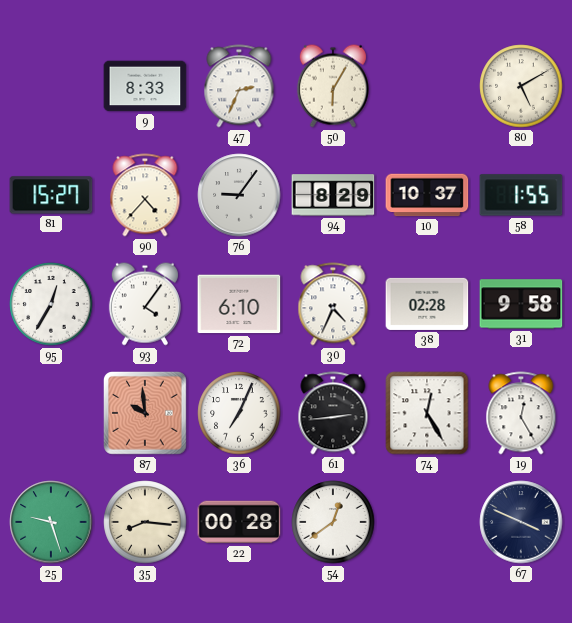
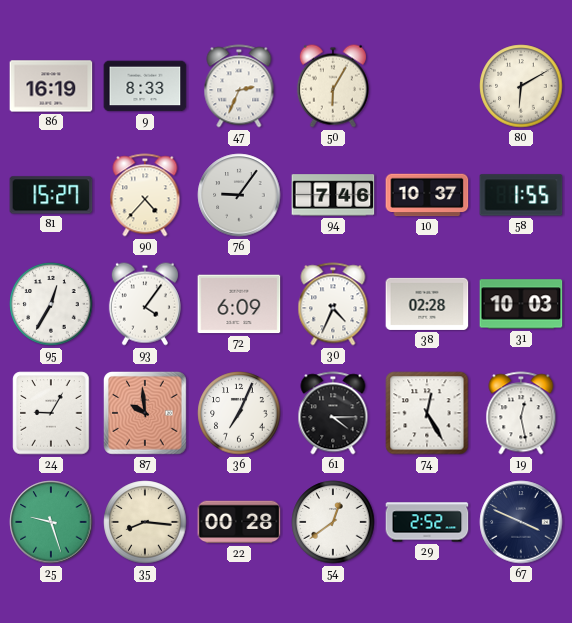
86: none -> 16:19
80: 5:10 -> 6:10
94: 8:29 -> 7:46
72: 6:10 -> 6:09
31: 9:58 -> 10:03
24: none -> 9:05
61: 2:44 -> 4:15
19: 12:25 -> 12:28
29: none -> 2:52
